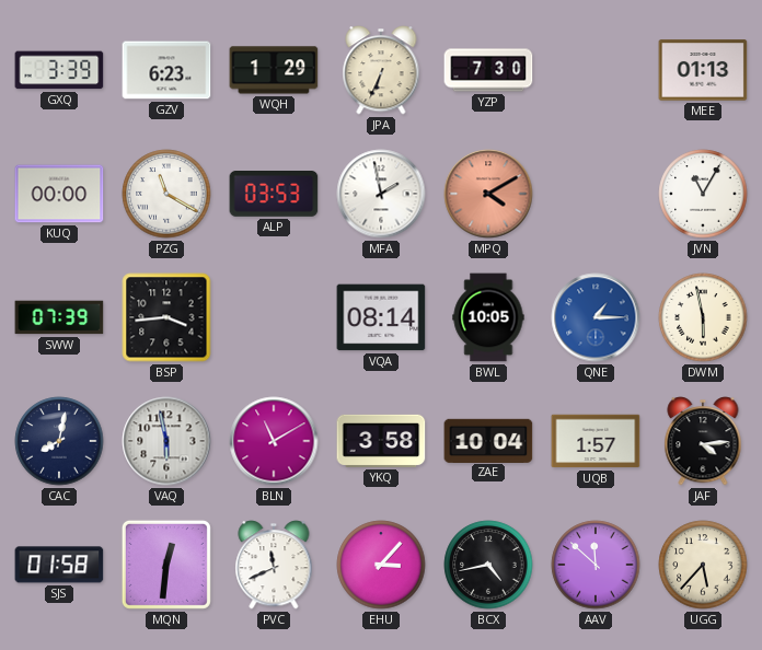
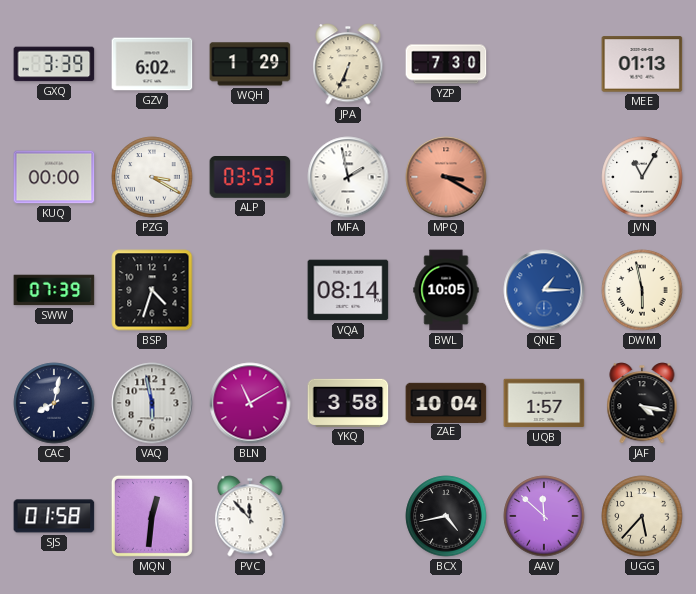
GZV: 6:23 -> 6:02
PZG: 11:20 -> 3:20
MPQ: 4:10 -> 3:20
BSP: 3:44 -> 4:33
JAF: 4:14 -> 4:17
PVC: 11:41 -> 11:53
EHU: 3:07 -> none
